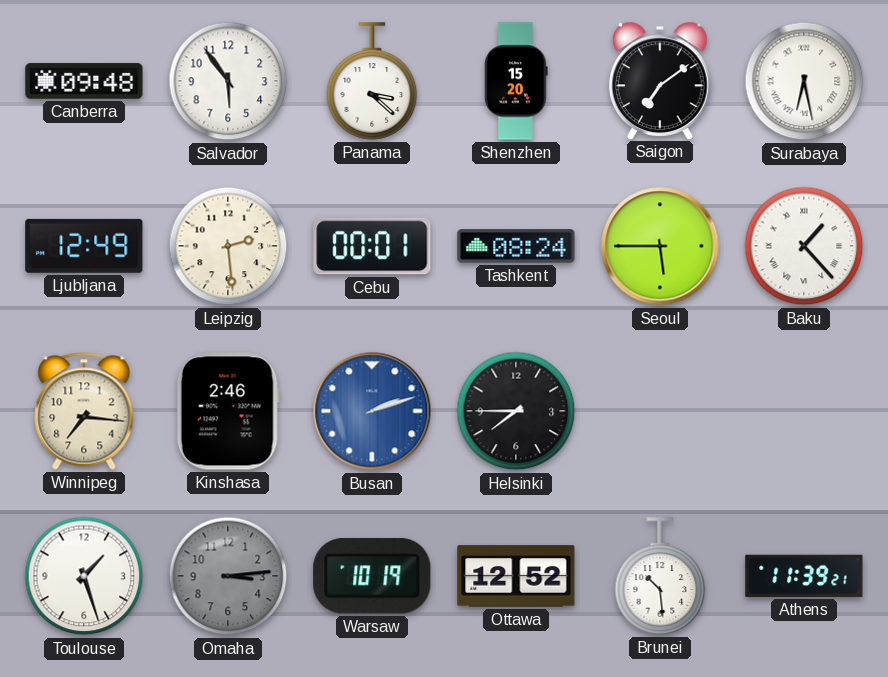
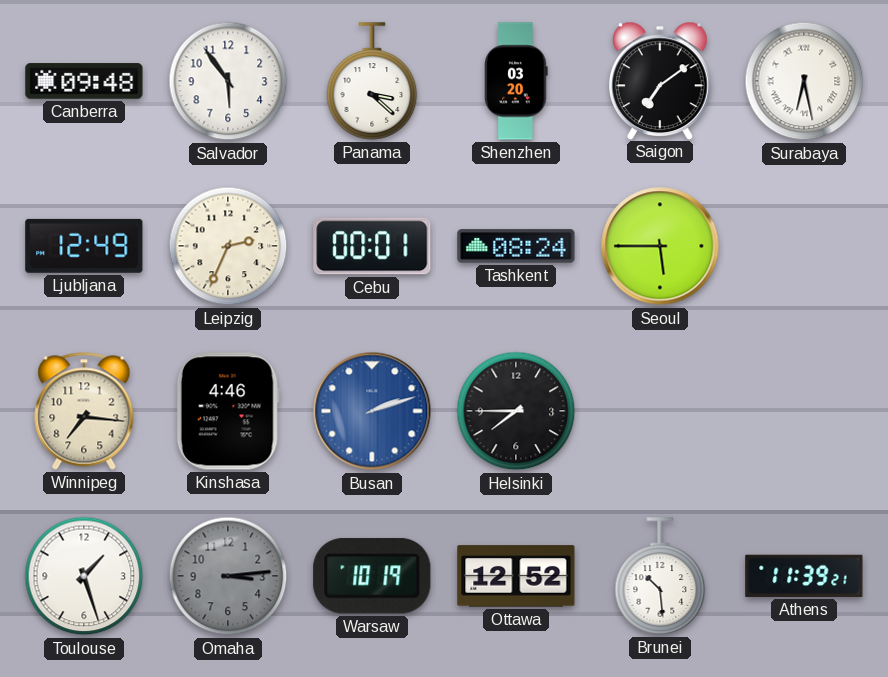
Shenzhen: 15:20 -> 03:20
Leipzig: 2:29 -> 2:34
Baku: 1:23 -> none
Kinshasa: 2:46 -> 4:46
